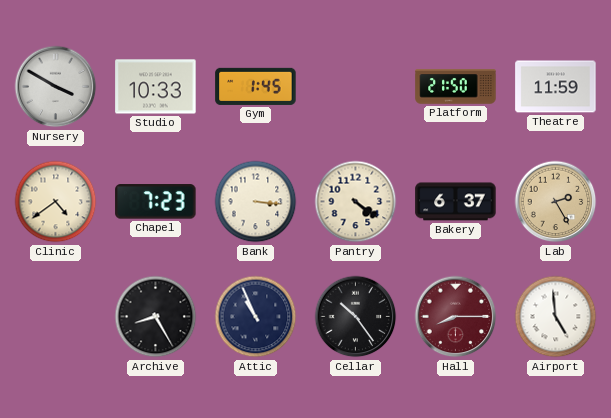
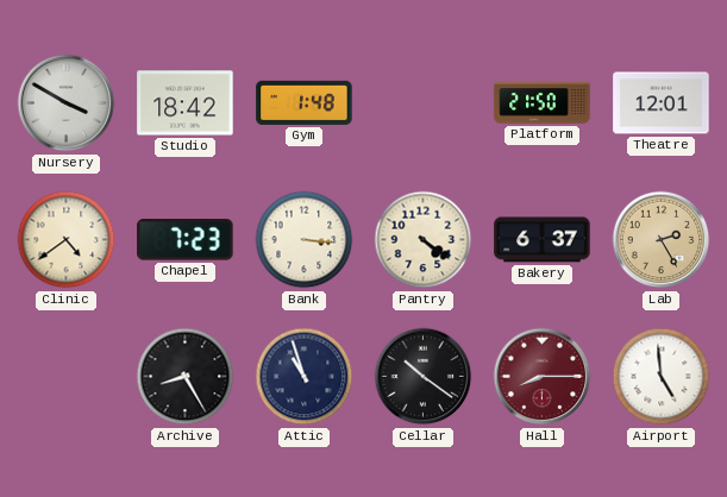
Studio: 10:33 -> 18:42
Gym: 1:45 -> 1:48
Theatre: 11:59 -> 12:01
Attic: 10:56 -> 10:57
Cellar: 10:24 -> 10:21
